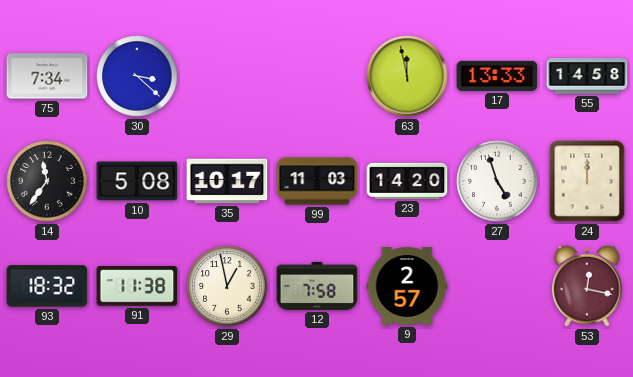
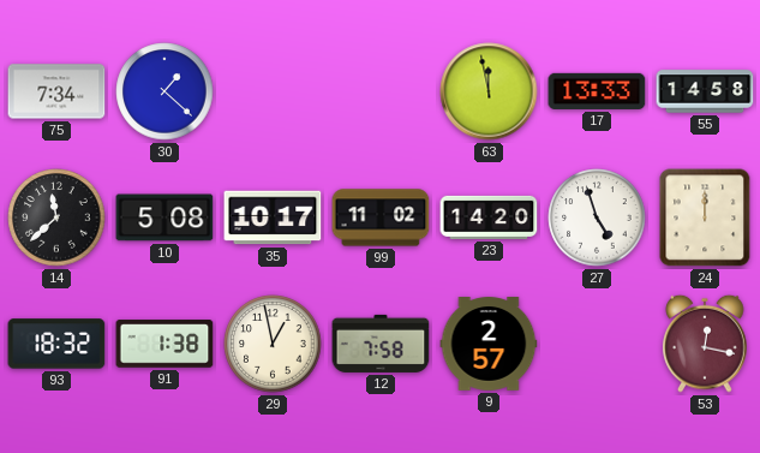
30: 3:22 -> 1:22
14: 11:36 -> 11:38
99: 11:03 -> 11:02
91: 11:38 -> 1:38
